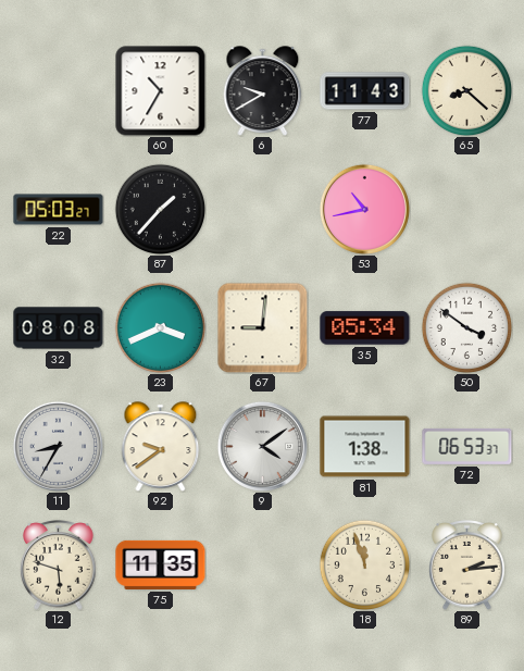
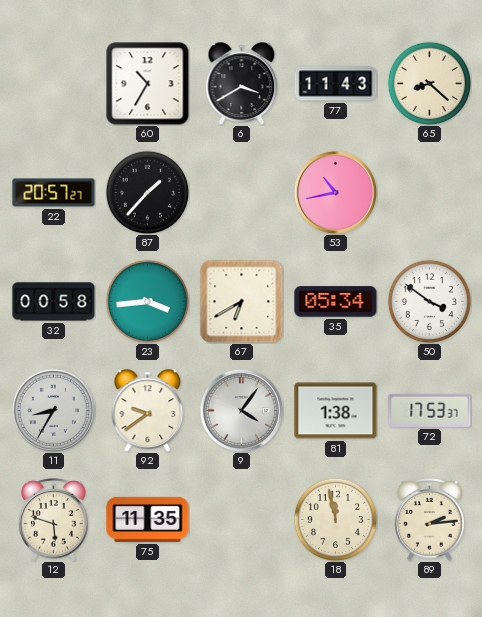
6: 9:40 -> 3:40
22: 05:03 -> 20:57
32: 08:08 -> 00:58
23: 3:41 -> 3:44
67: 9:01 -> 6:40
9: 4:09 -> 4:06
72: 06:53 -> 17:53
18: 11:57 -> 11:58
